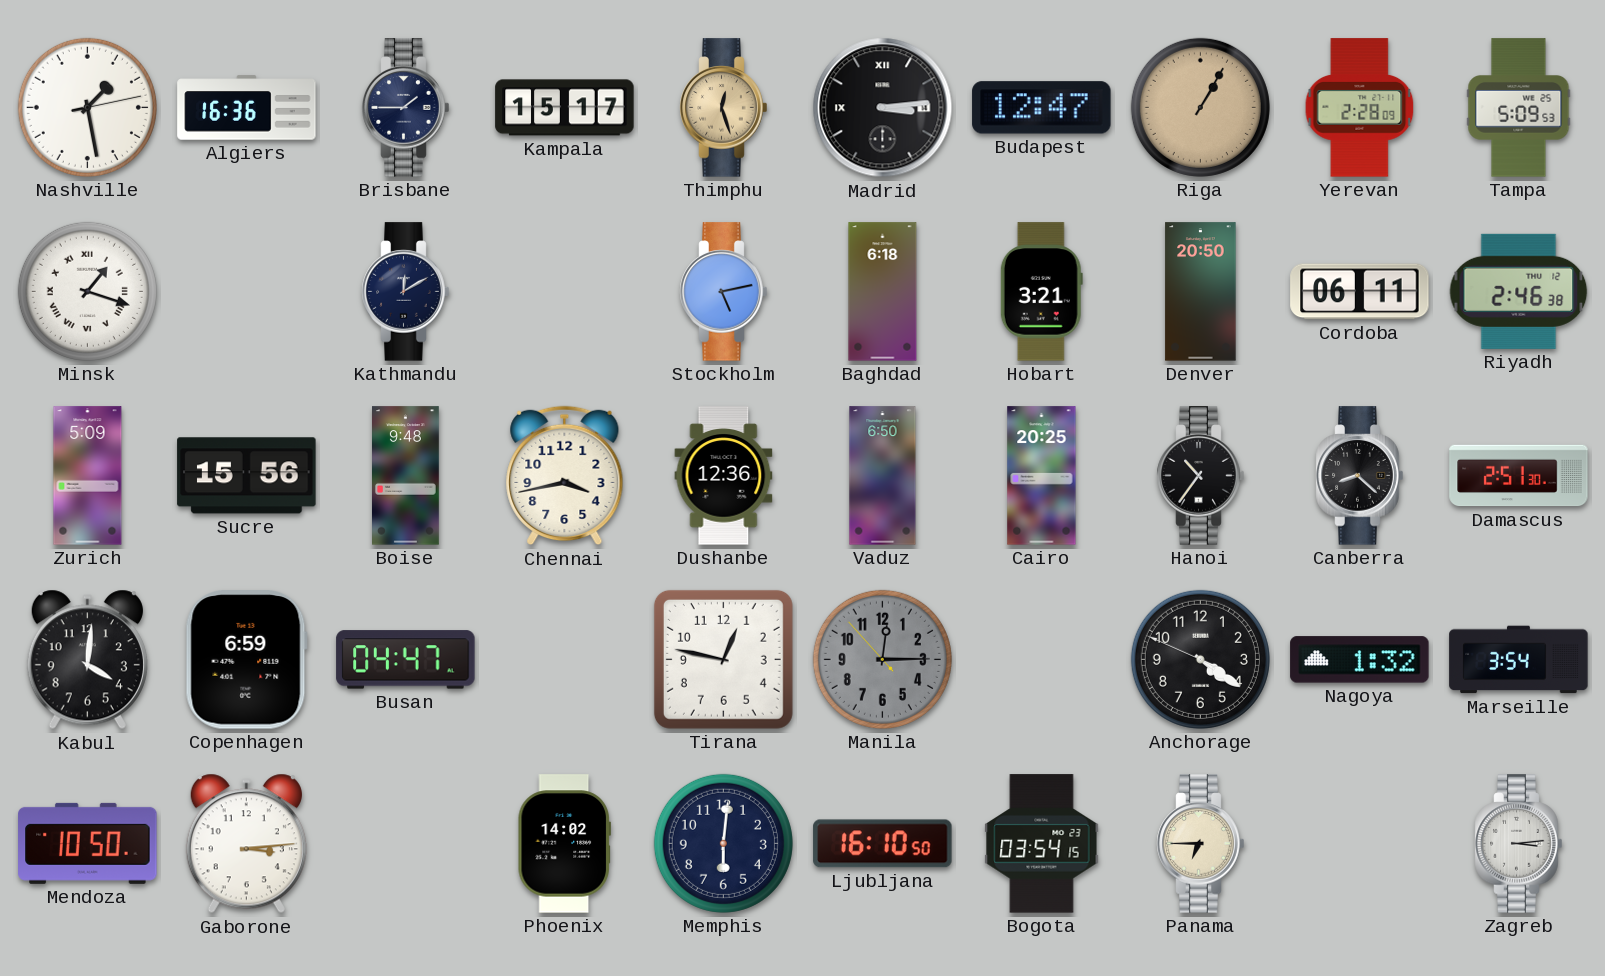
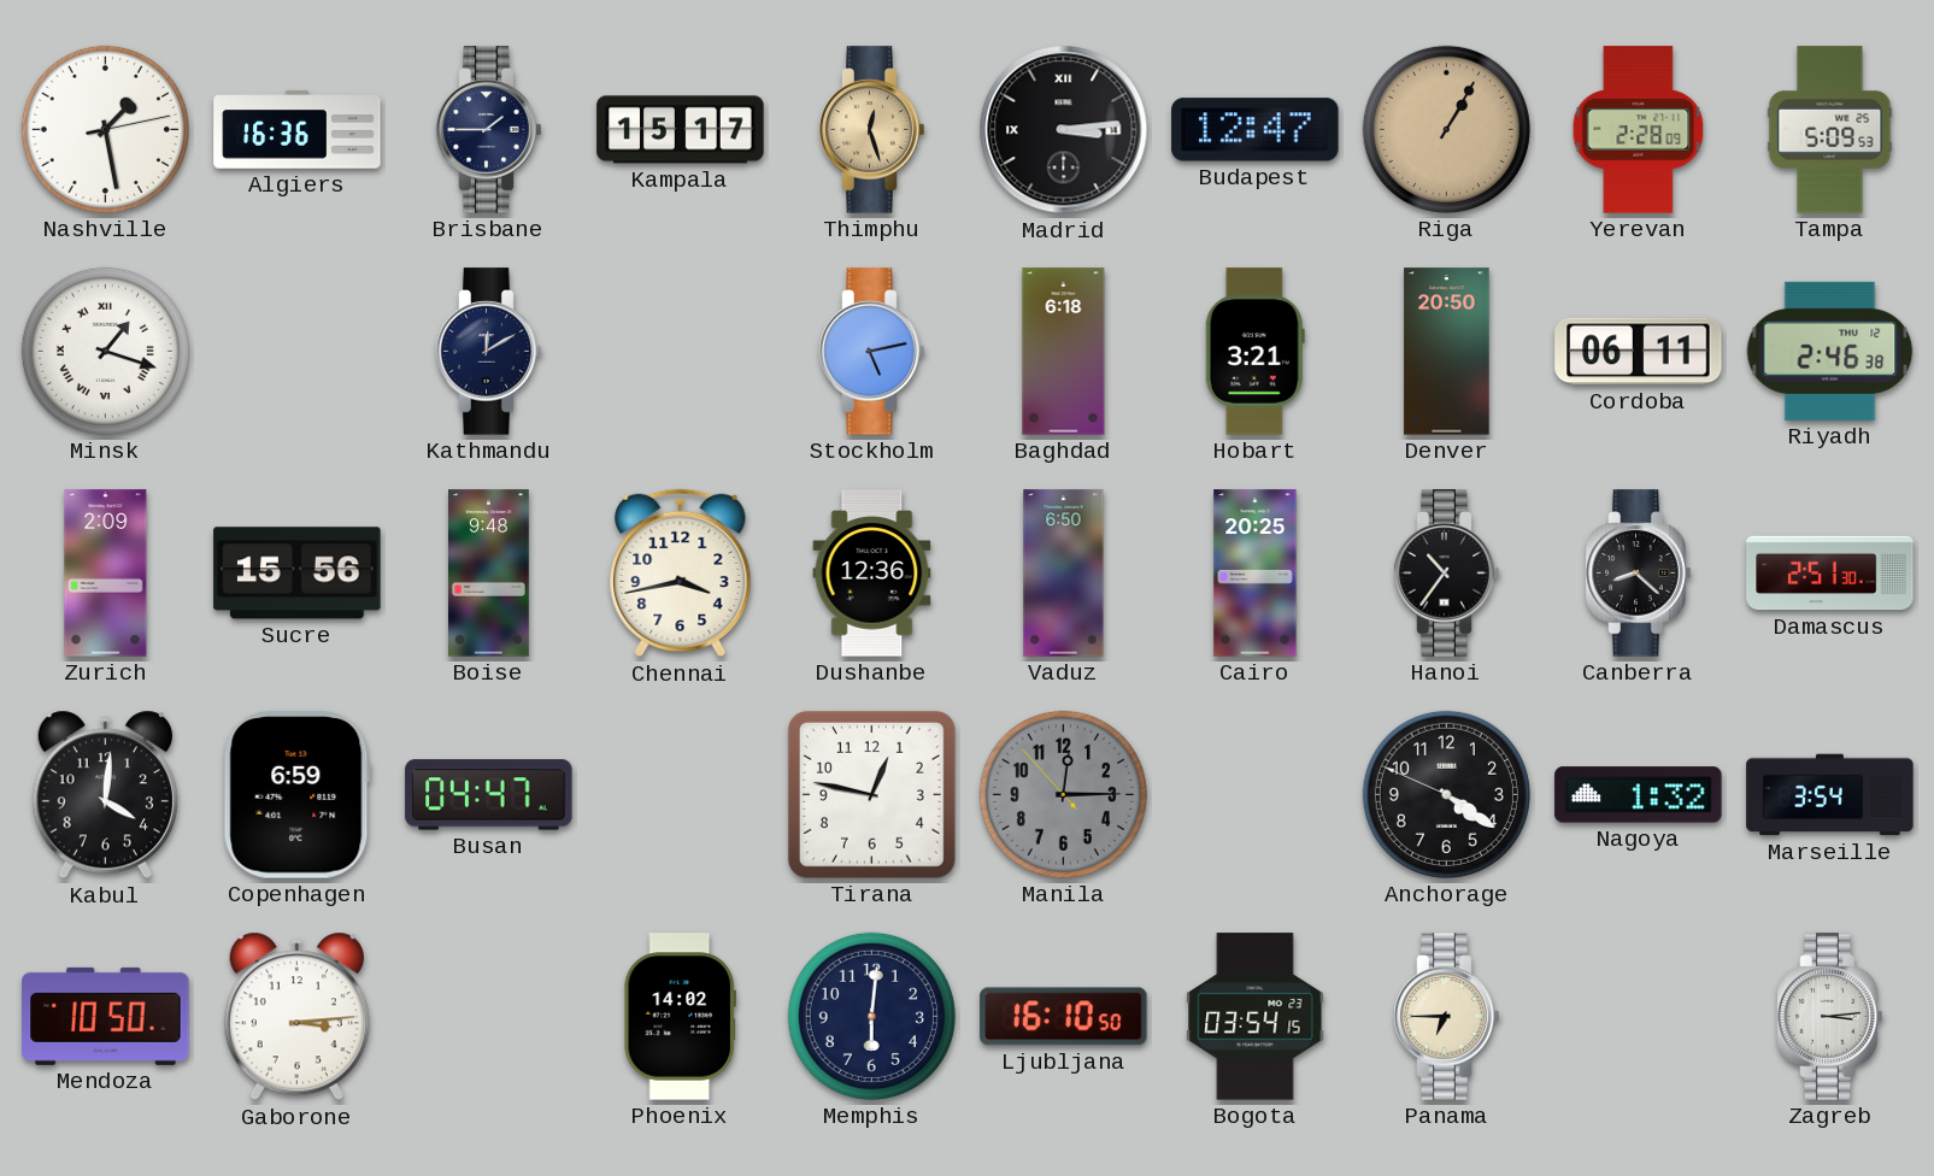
Zurich: 5:09 -> 2:09
